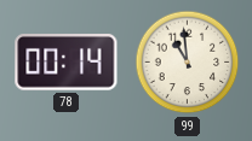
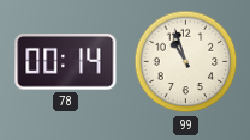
99: 10:59 -> 10:57
